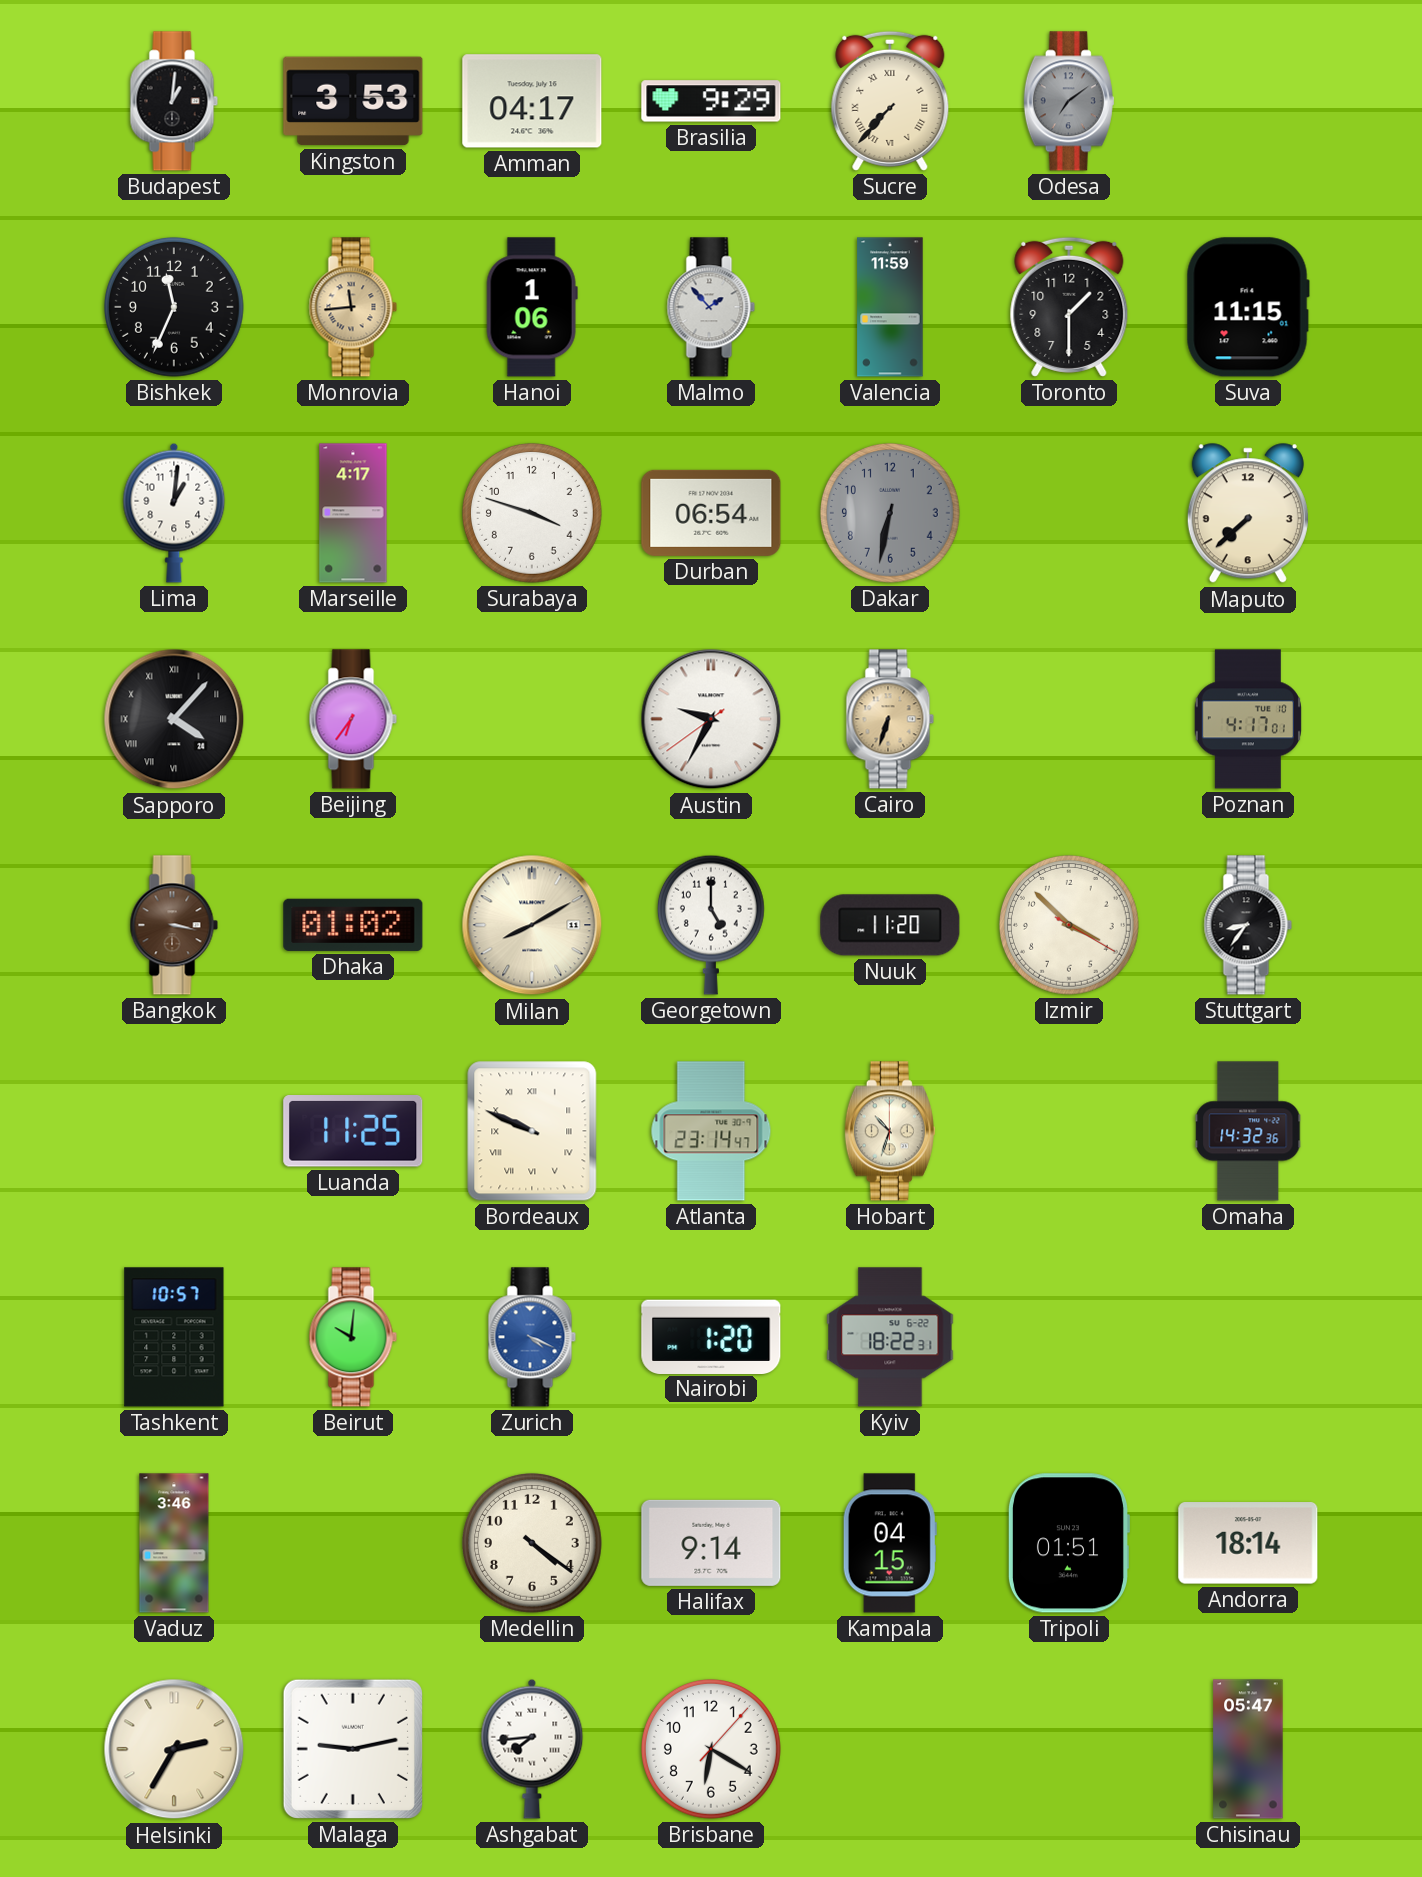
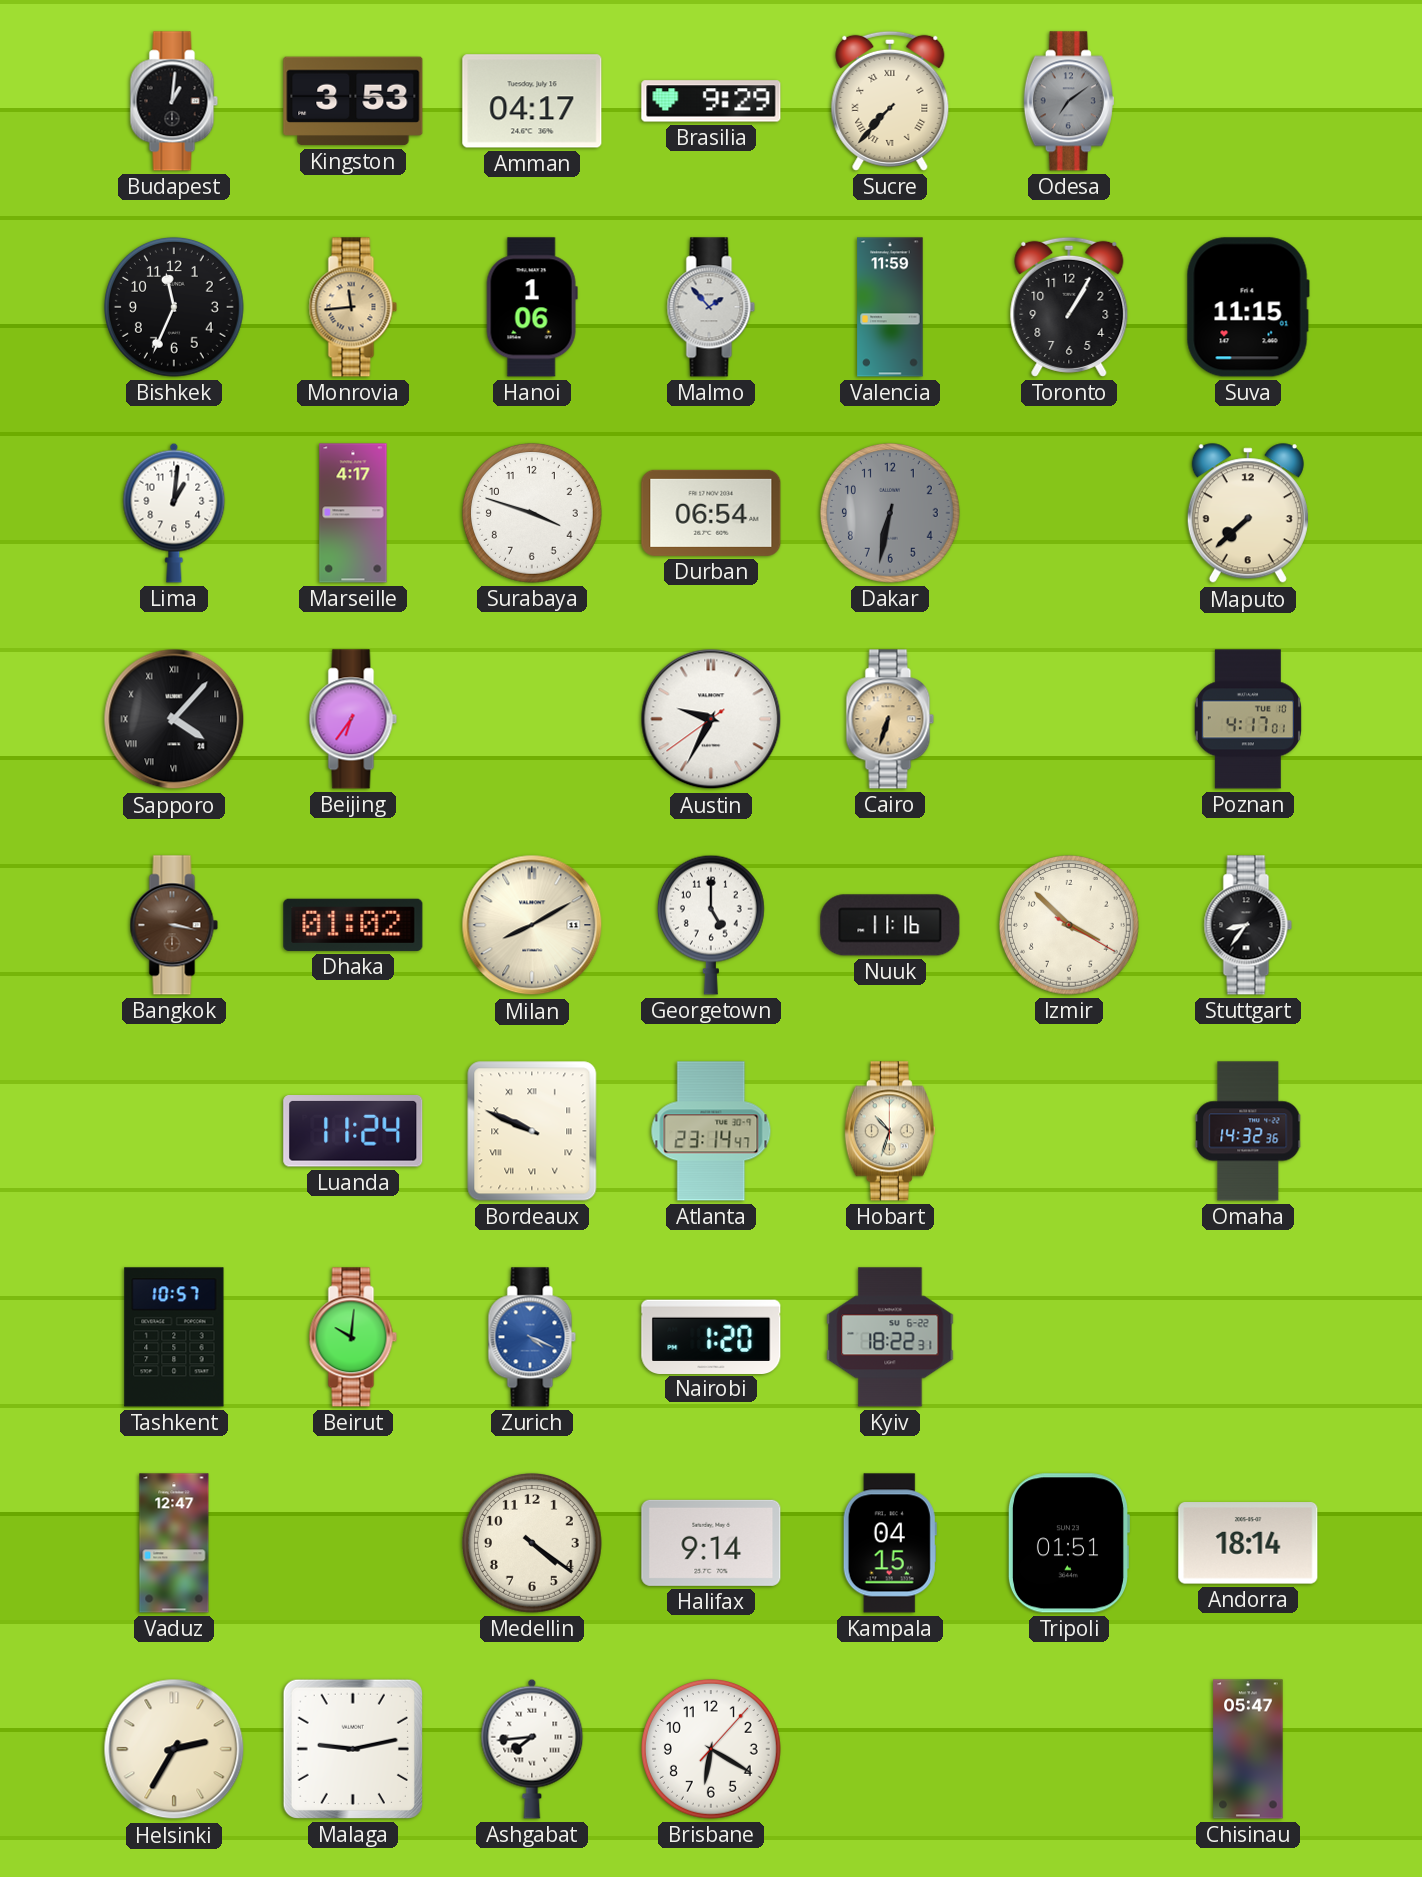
Toronto: 1:30 -> 1:05
Nuuk: 11:20 -> 11:16
Luanda: 11:25 -> 11:24
Vaduz: 3:46 -> 12:47
